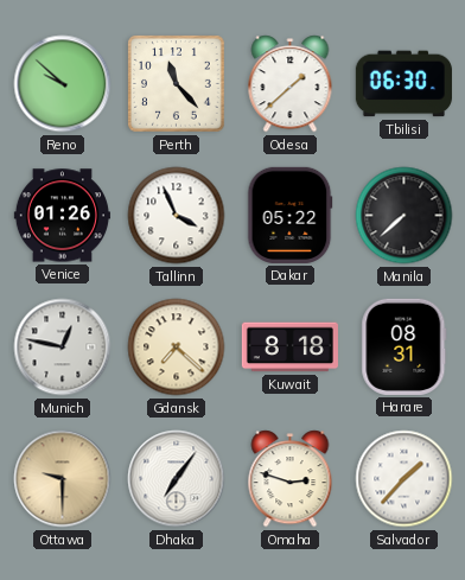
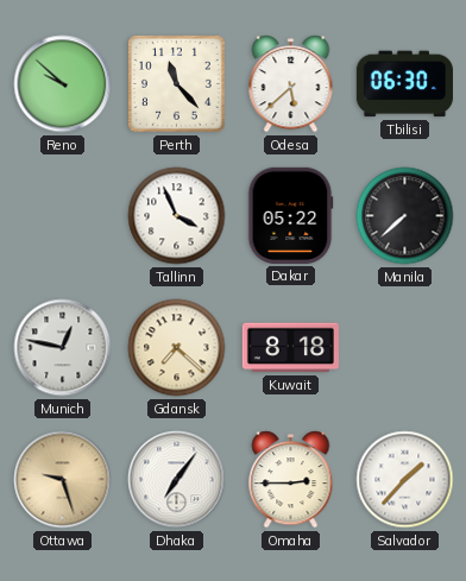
Odesa: 1:38 -> 5:38
Venice: 01:26 -> none
Harare: 08:31 -> none
Ottawa: 9:30 -> 9:27
Omaha: 2:48 -> 2:45
